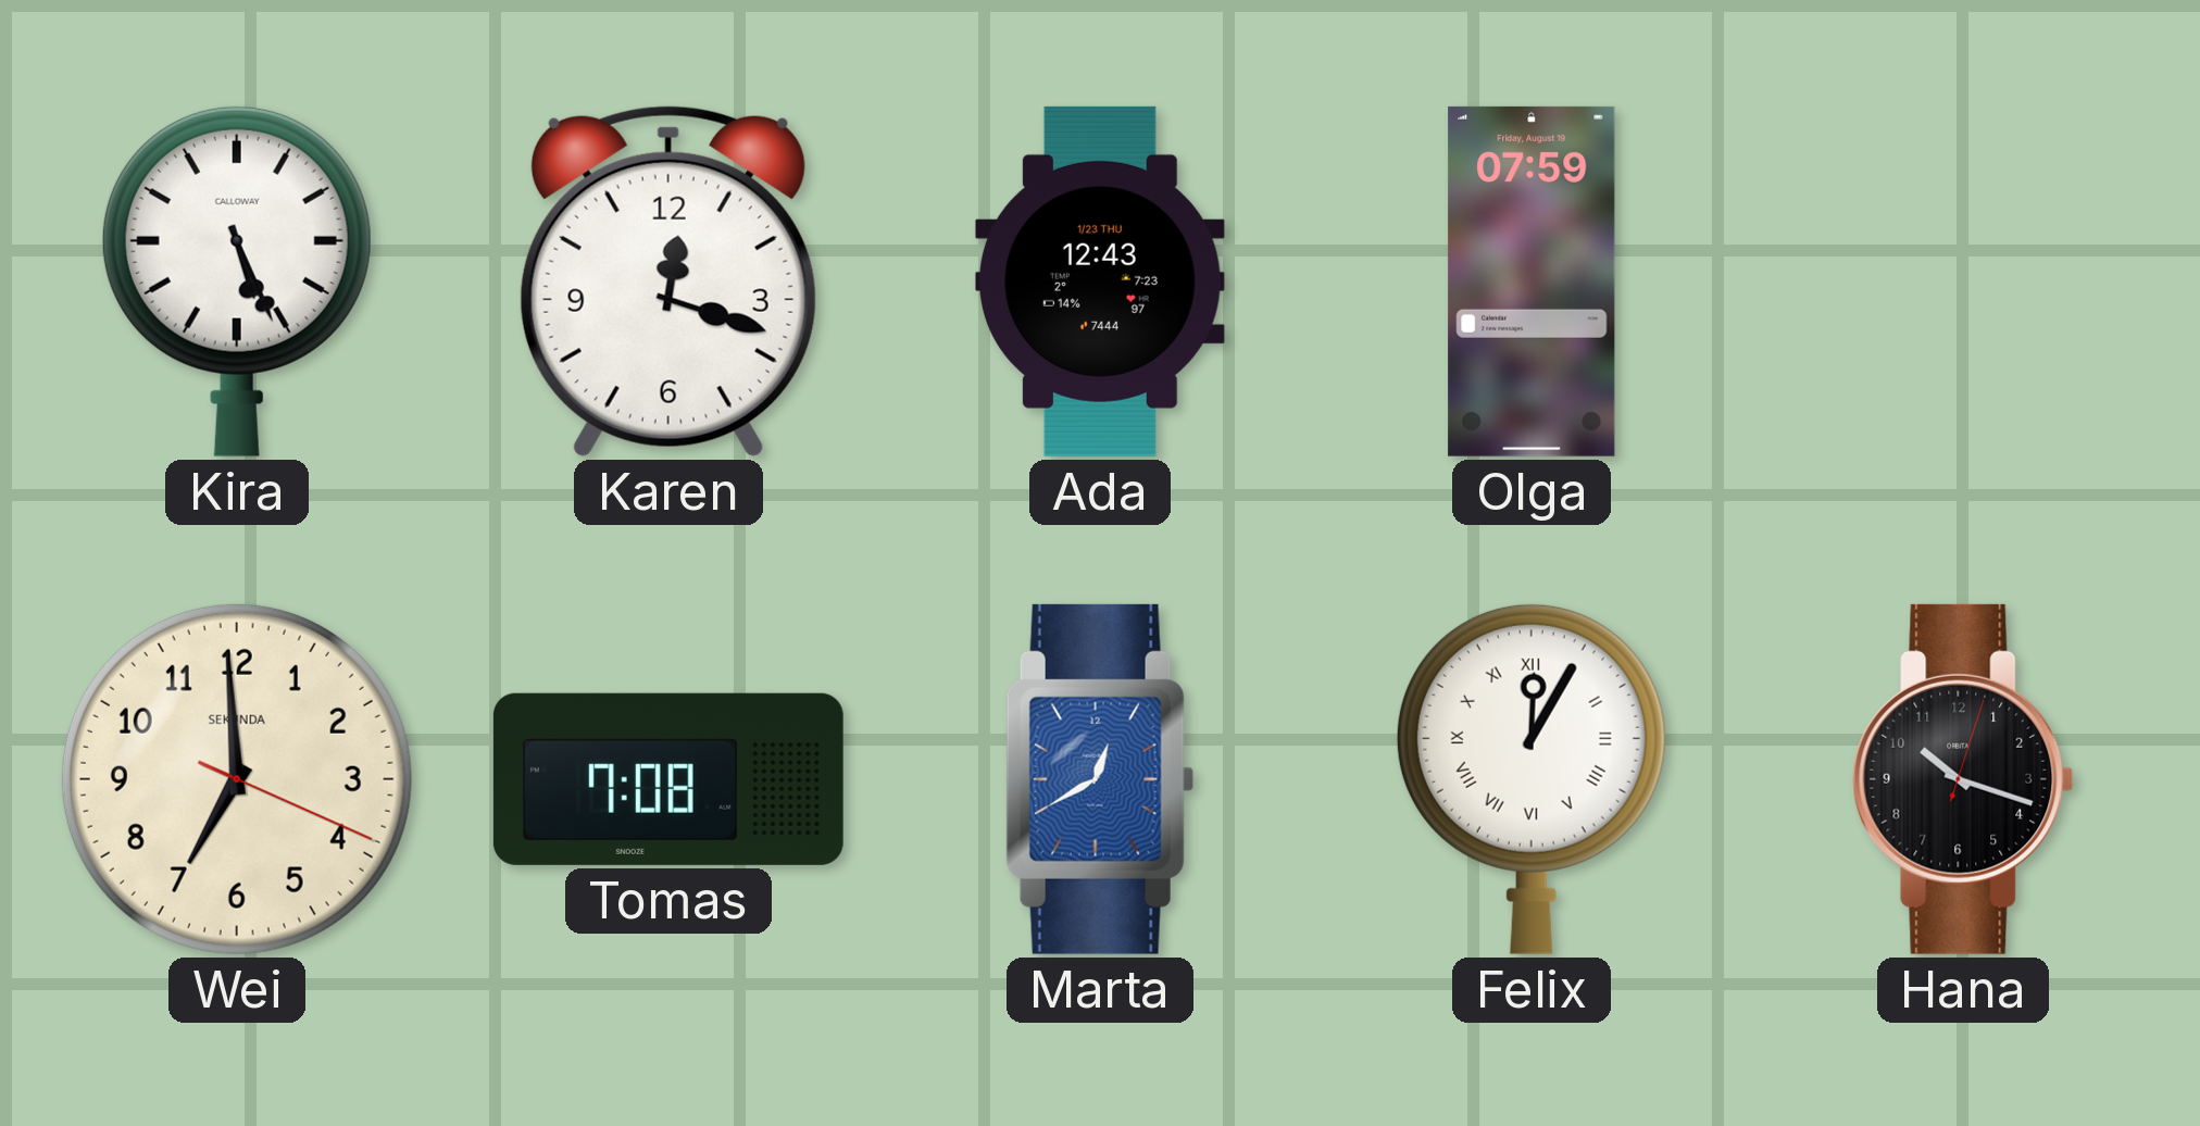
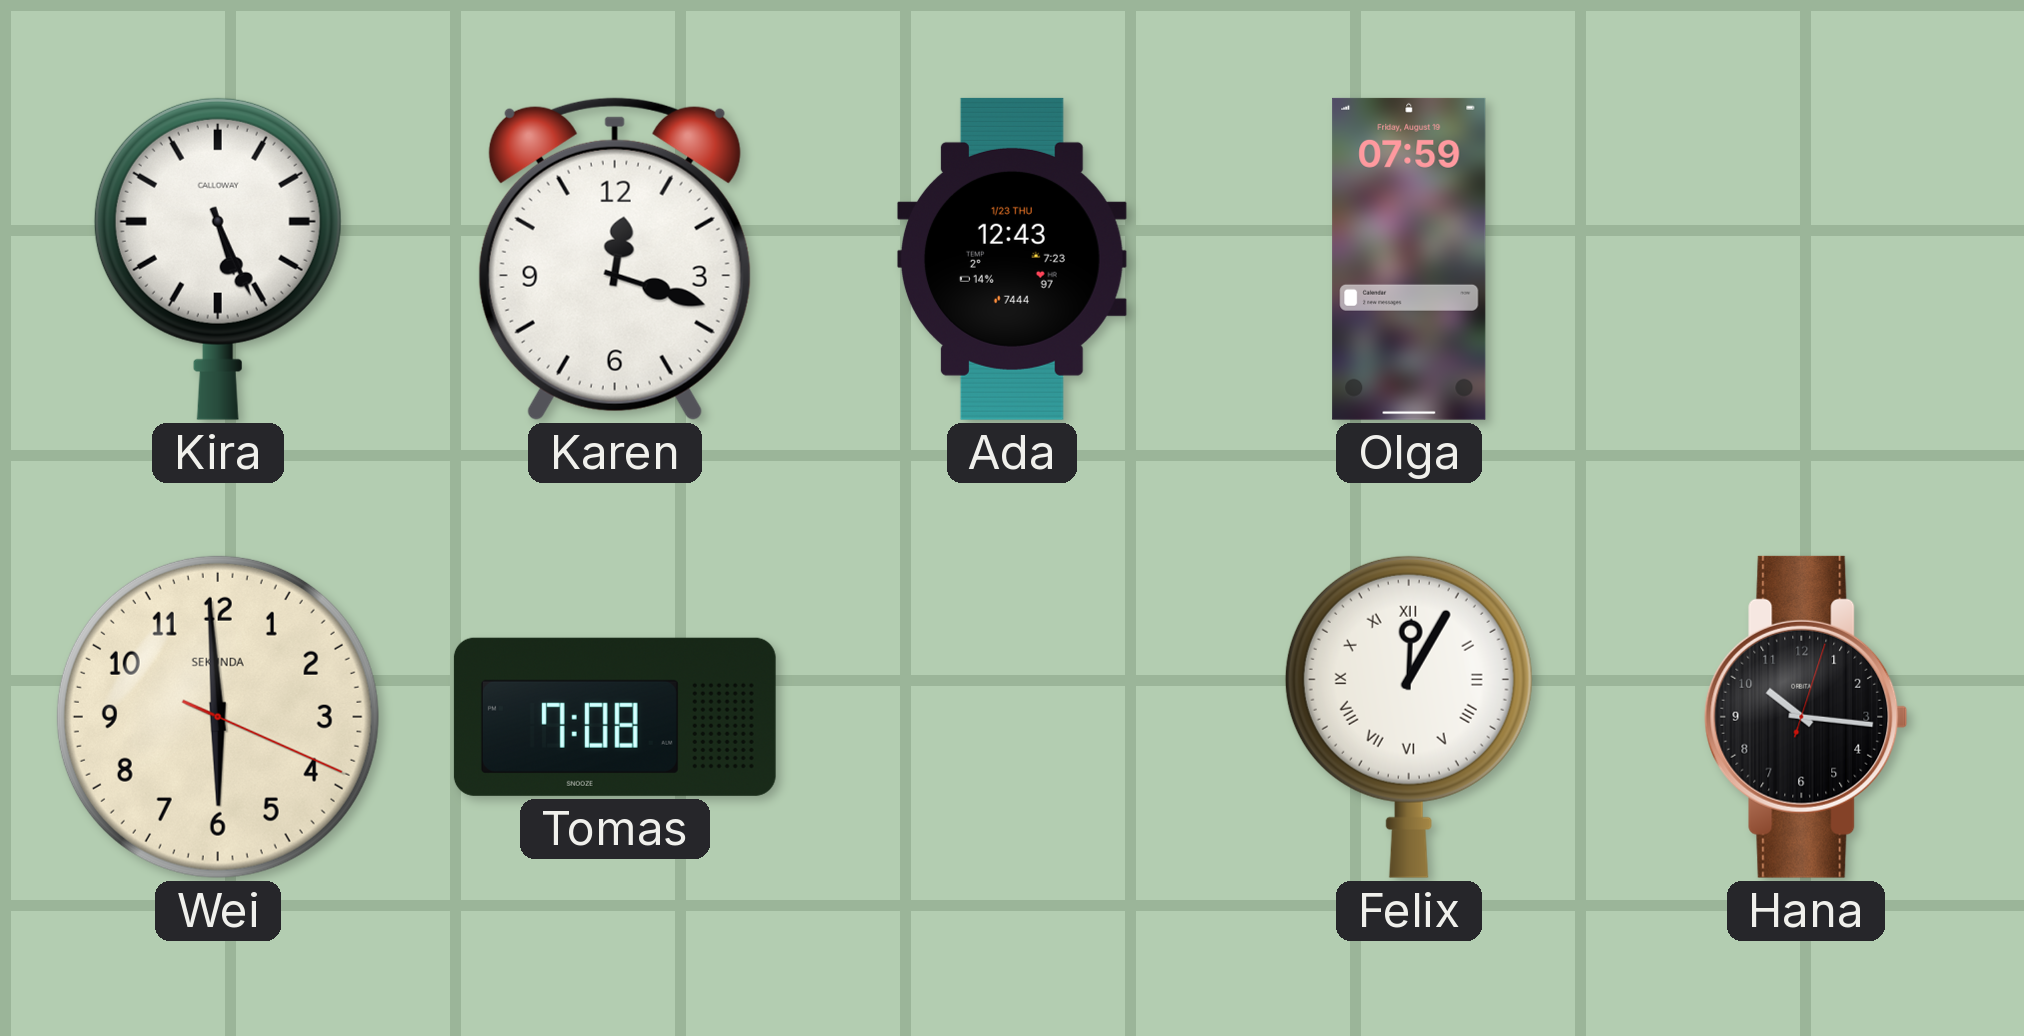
Wei: 6:59 -> 5:59
Marta: 12:40 -> none
Hana: 10:18 -> 10:16
